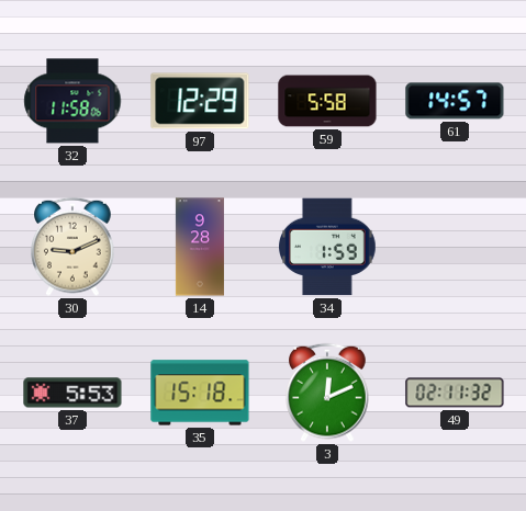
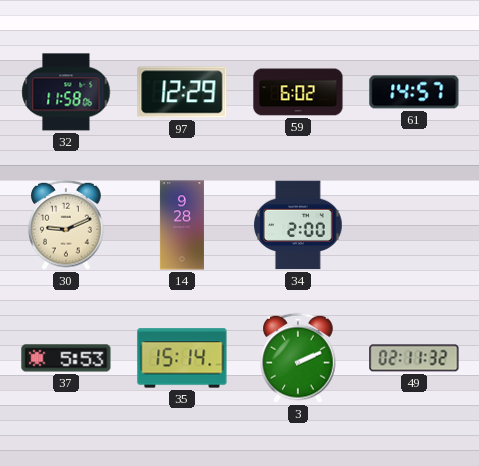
59: 5:58 -> 6:02
34: 1:59 -> 2:00
35: 15:18 -> 15:14
3: 12:11 -> 2:11
